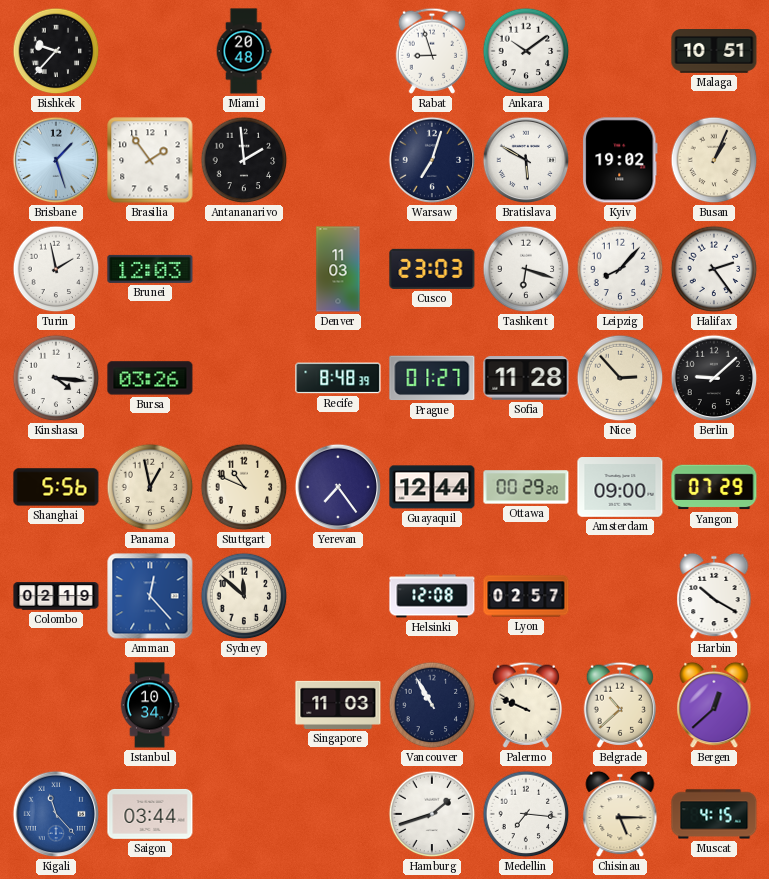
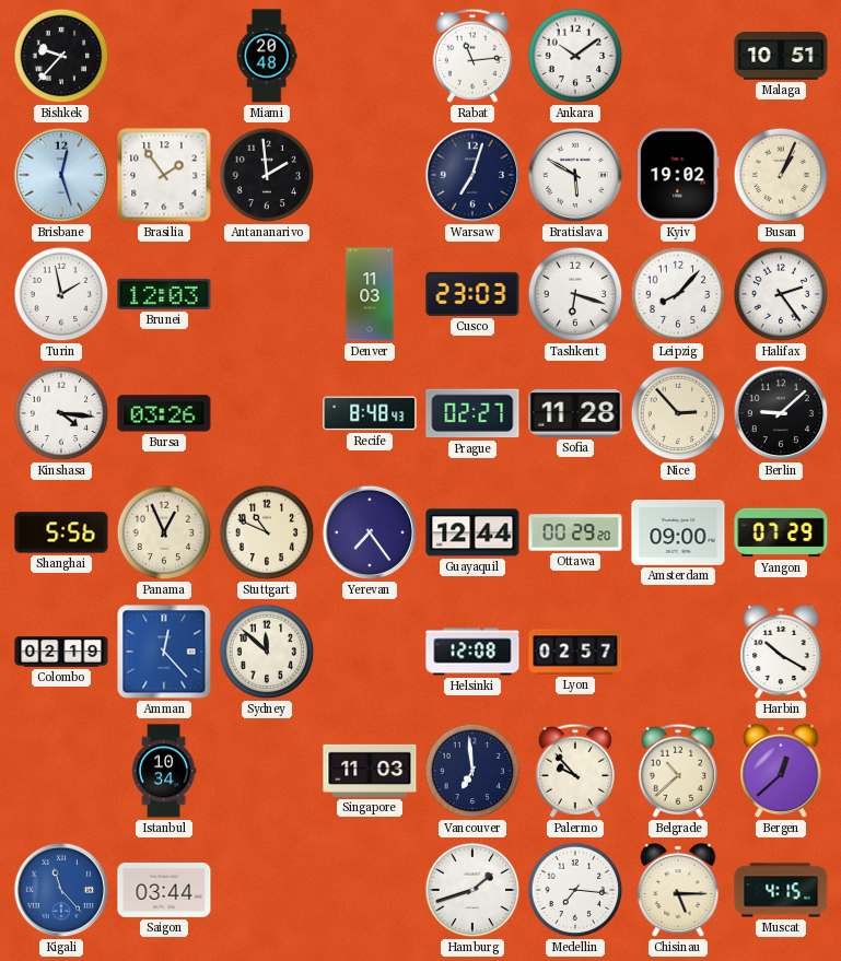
Rabat: 8:57 -> 11:14
Brisbane: 1:27 -> 12:27
Recife: 8:48:39 -> 8:48:43
Prague: 01:27 -> 02:27
Panama: 12:58 -> 12:56
Vancouver: 10:55 -> 6:59
Palermo: 9:49 -> 9:53
